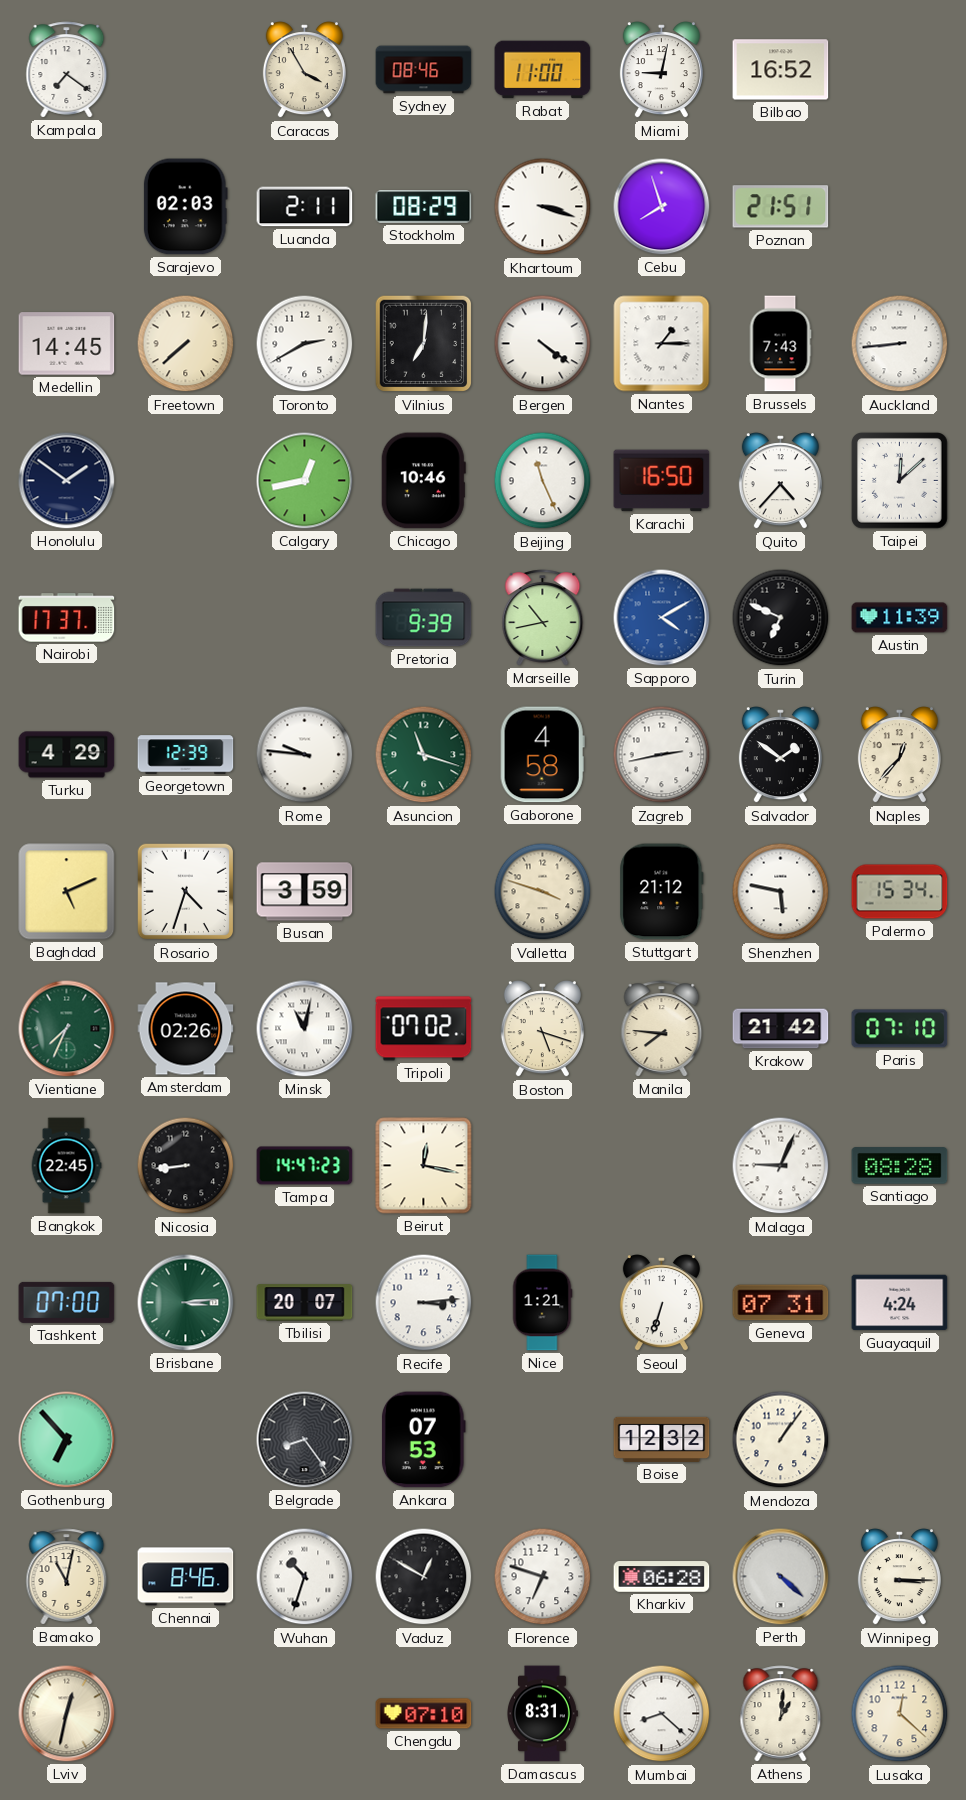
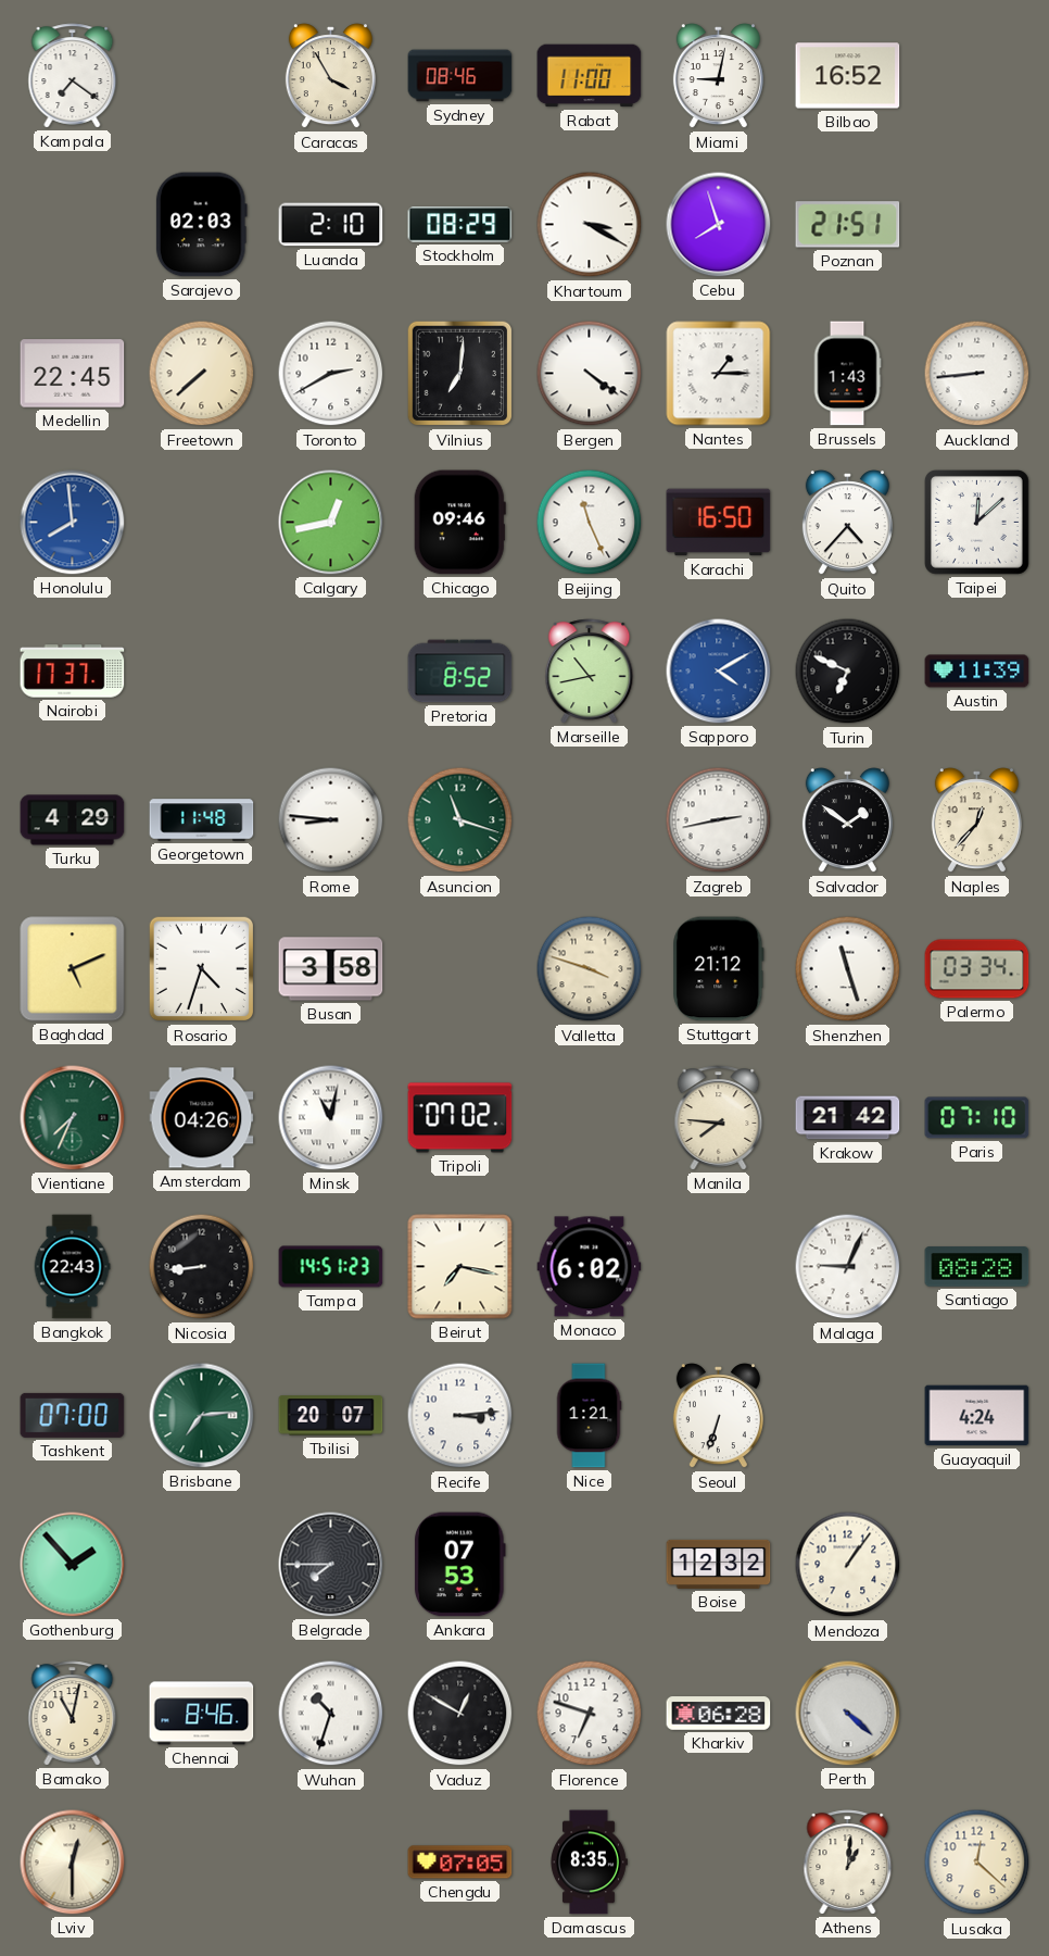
Luanda: 2:11 -> 2:10
Khartoum: 3:18 -> 3:20
Medellin: 14:45 -> 22:45
Brussels: 7:43 -> 1:43
Honolulu: 1:51 -> 7:59
Honolulu dial: navy -> blue
Chicago: 10:46 -> 09:46
Pretoria: 9:39 -> 8:52
Georgetown: 12:39 -> 11:48
Rome: 9:46 -> 8:46
Gaborone: 4:58 -> none
Busan: 3:59 -> 3:58
Shenzhen: 5:47 -> 11:27
Palermo: 15:34 -> 03:34
Amsterdam: 02:26 -> 04:26
Boston: 5:18 -> none
Bangkok: 22:45 -> 22:43
Tampa: 14:47 -> 14:51
Beirut: 12:17 -> 7:17
Monaco: none -> 6:02
Brisbane: 3:14 -> 7:14
Geneva: 07:31 -> none
Gothenburg: 6:53 -> 1:53
Belgrade: 8:24 -> 7:45
Winnipeg: 3:15 -> none
Lviv: 12:32 -> 12:30
Chengdu: 07:10 -> 07:05
Damascus: 8:31 -> 8:35
Mumbai: 8:22 -> none
